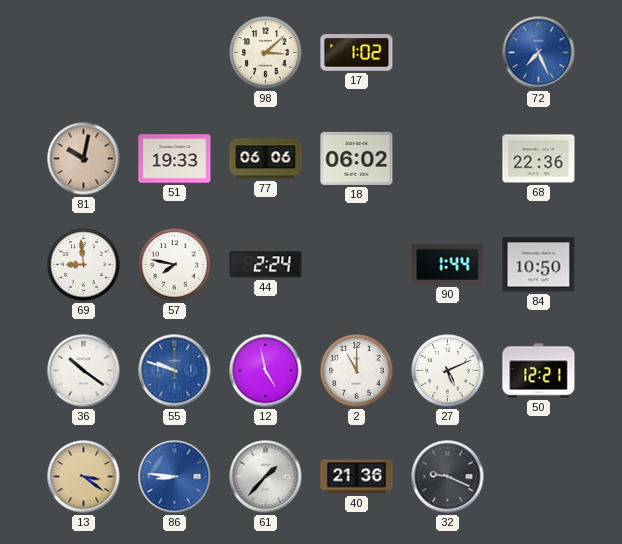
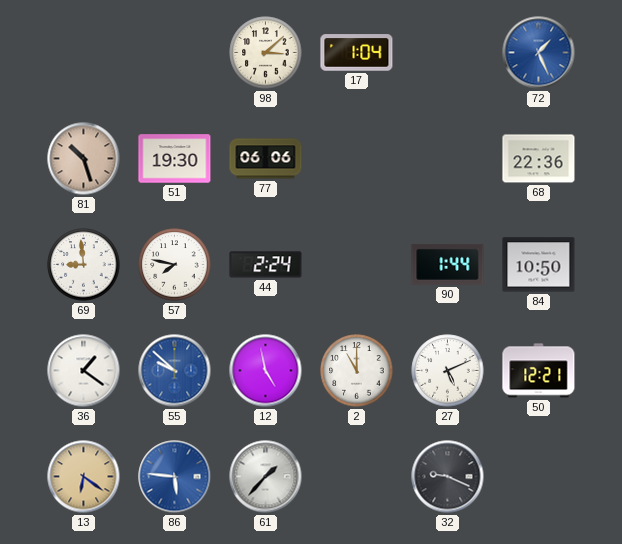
17: 1:02 -> 1:04
72: 7:26 -> 1:26
81: 10:02 -> 10:27
51: 19:33 -> 19:30
18: 06:02 -> none
36: 10:21 -> 1:21
55: 9:48 -> 9:52
13: 3:21 -> 6:21
86: 8:46 -> 5:46
40: 21:36 -> none
